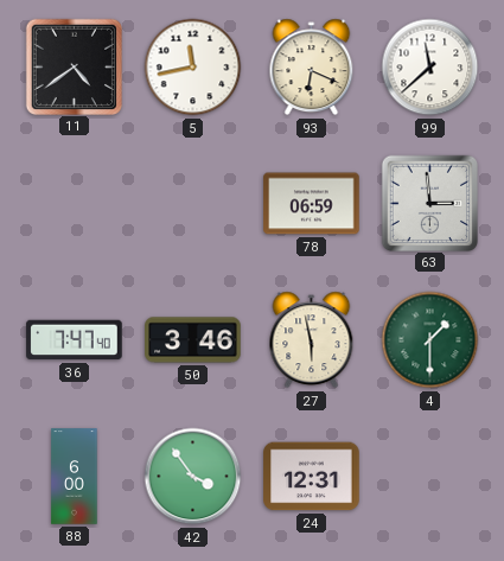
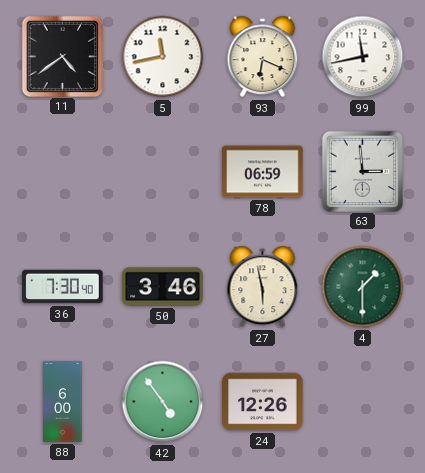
99: 11:38 -> 11:43
36: 7:47 -> 7:30
42: 3:54 -> 4:54
24: 12:31 -> 12:26
